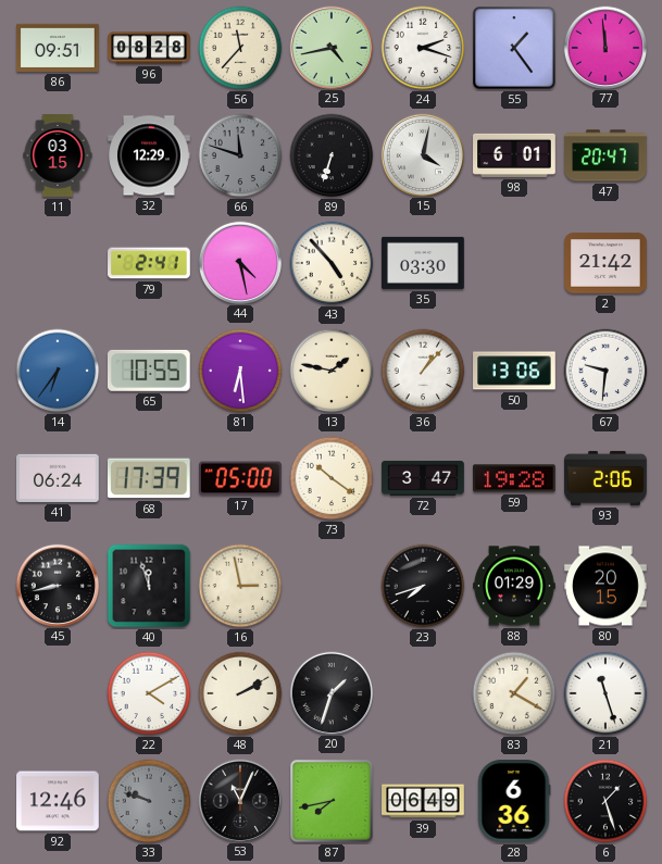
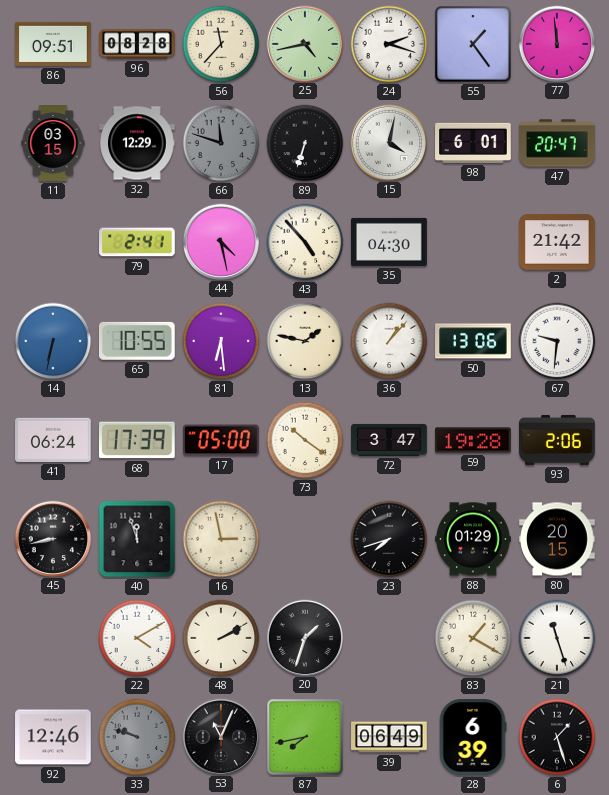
35: 03:30 -> 04:30
14: 6:36 -> 6:32
28: 6:36 -> 6:39
